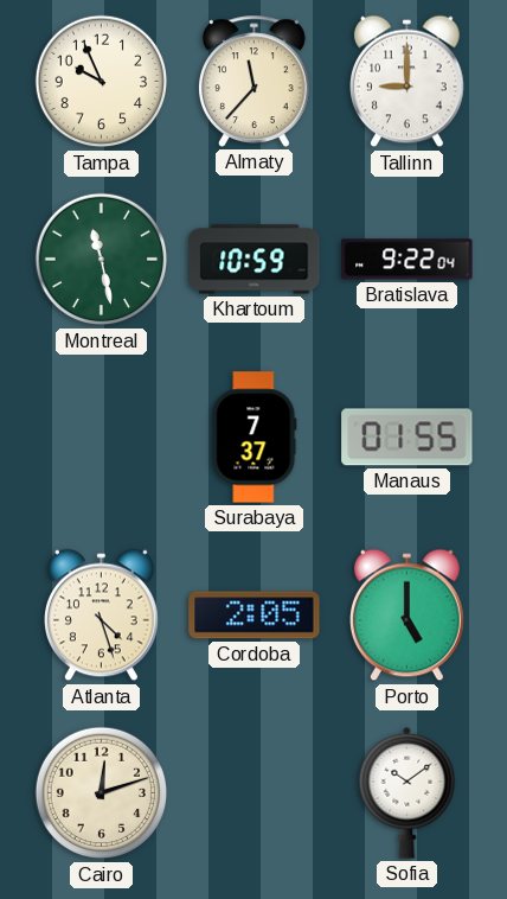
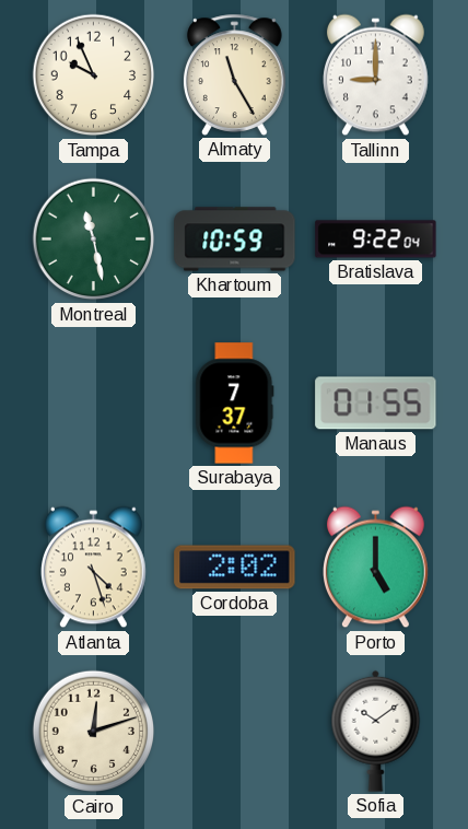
Almaty: 11:37 -> 11:25
Cordoba: 2:05 -> 2:02
